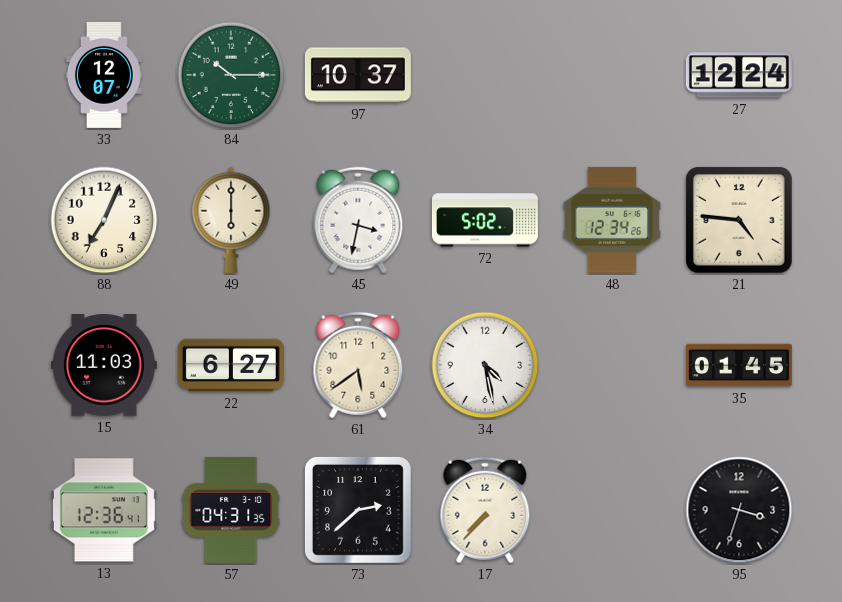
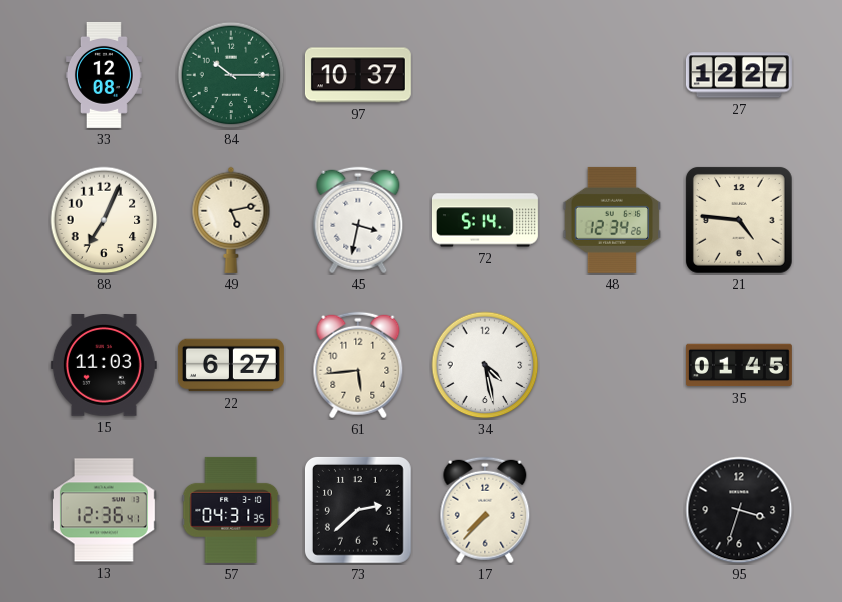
33: 12:07 -> 12:08
27: 12:24 -> 12:27
49: 6:00 -> 5:13
72: 5:02 -> 5:14
61: 5:39 -> 5:44
